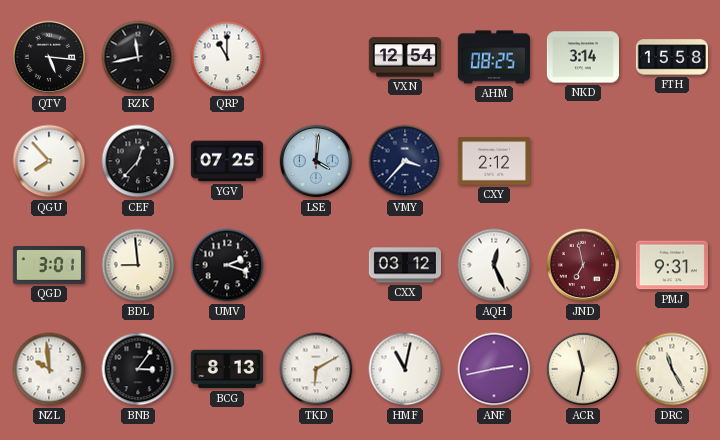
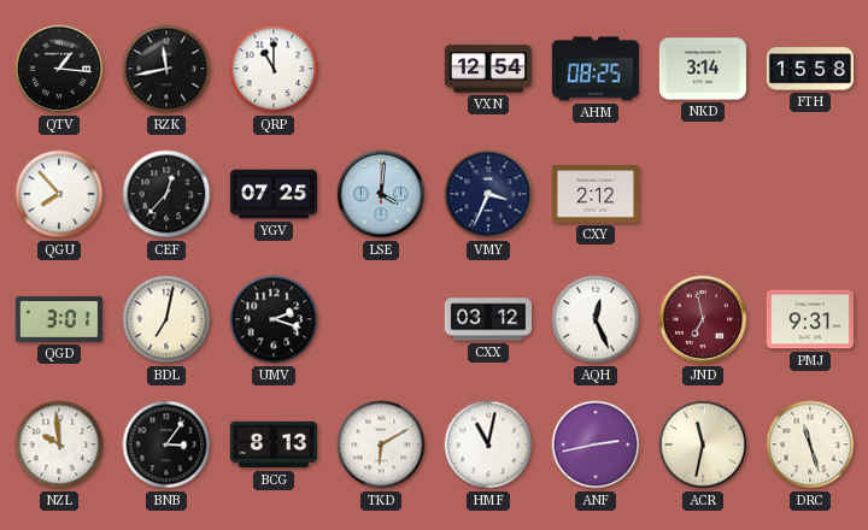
QTV: 5:16 -> 1:16
VMY: 3:37 -> 3:34
BDL: 8:59 -> 7:02
DRC: 11:25 -> 11:27
